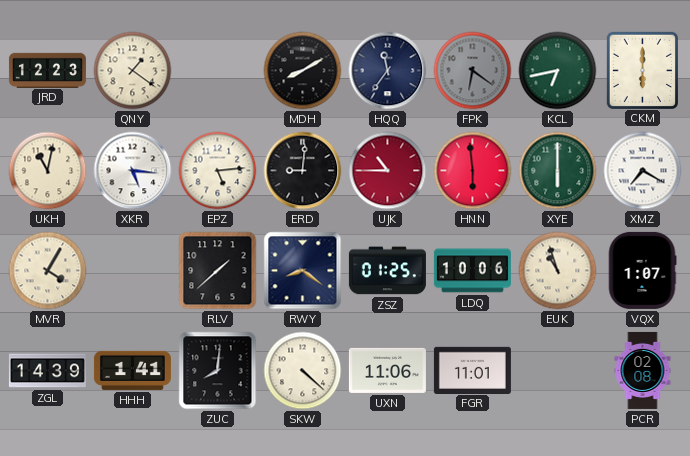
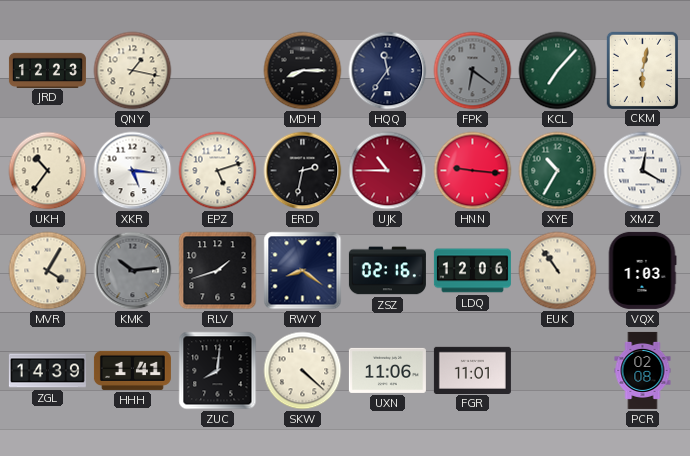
QNY: 1:21 -> 1:17
MDH: 8:10 -> 8:15
KCL: 6:43 -> 7:07
CKM: 6:00 -> 6:02
UKH: 11:02 -> 10:36
EPZ: 5:14 -> 5:12
ERD: 9:01 -> 2:32
HNN: 5:59 -> 9:16
XYE: 6:00 -> 10:35
XMZ: 7:20 -> 12:20
KMK: none -> 10:14
RLV: 1:38 -> 1:42
ZSZ: 01:25 -> 02:16
LDQ: 10:06 -> 12:06
EUK: 10:57 -> 10:54
VQX: 1:07 -> 1:03
